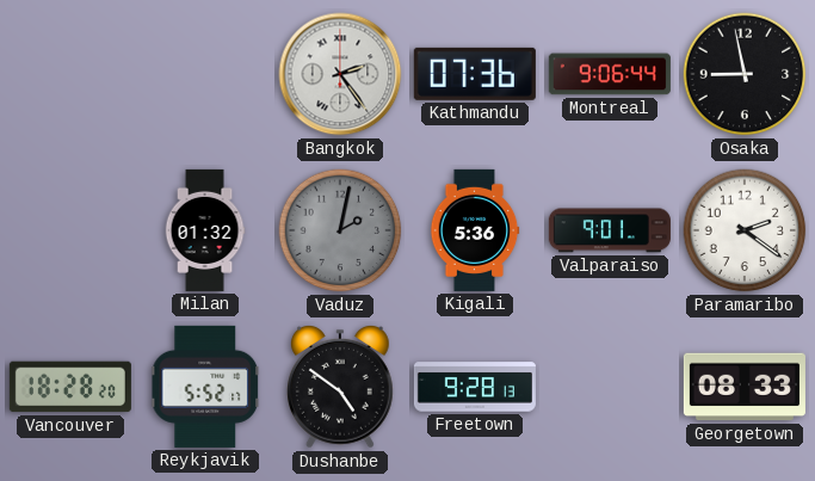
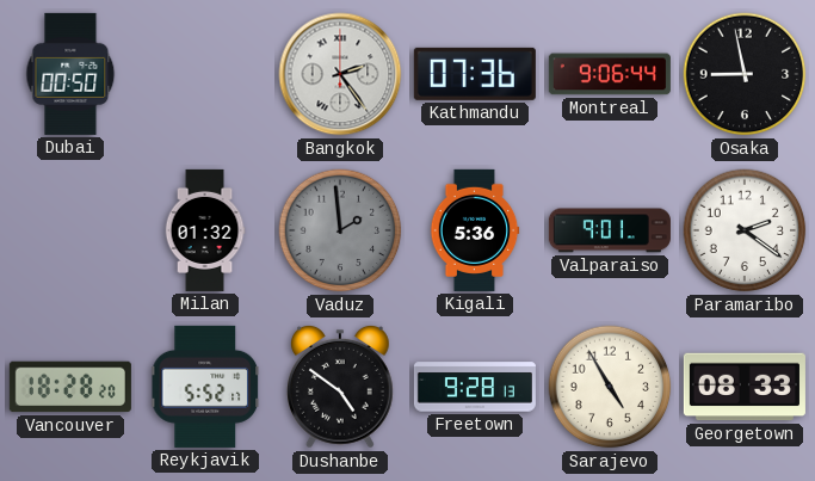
Dubai: none -> 00:50
Vaduz: 2:02 -> 1:59
Sarajevo: none -> 4:55
